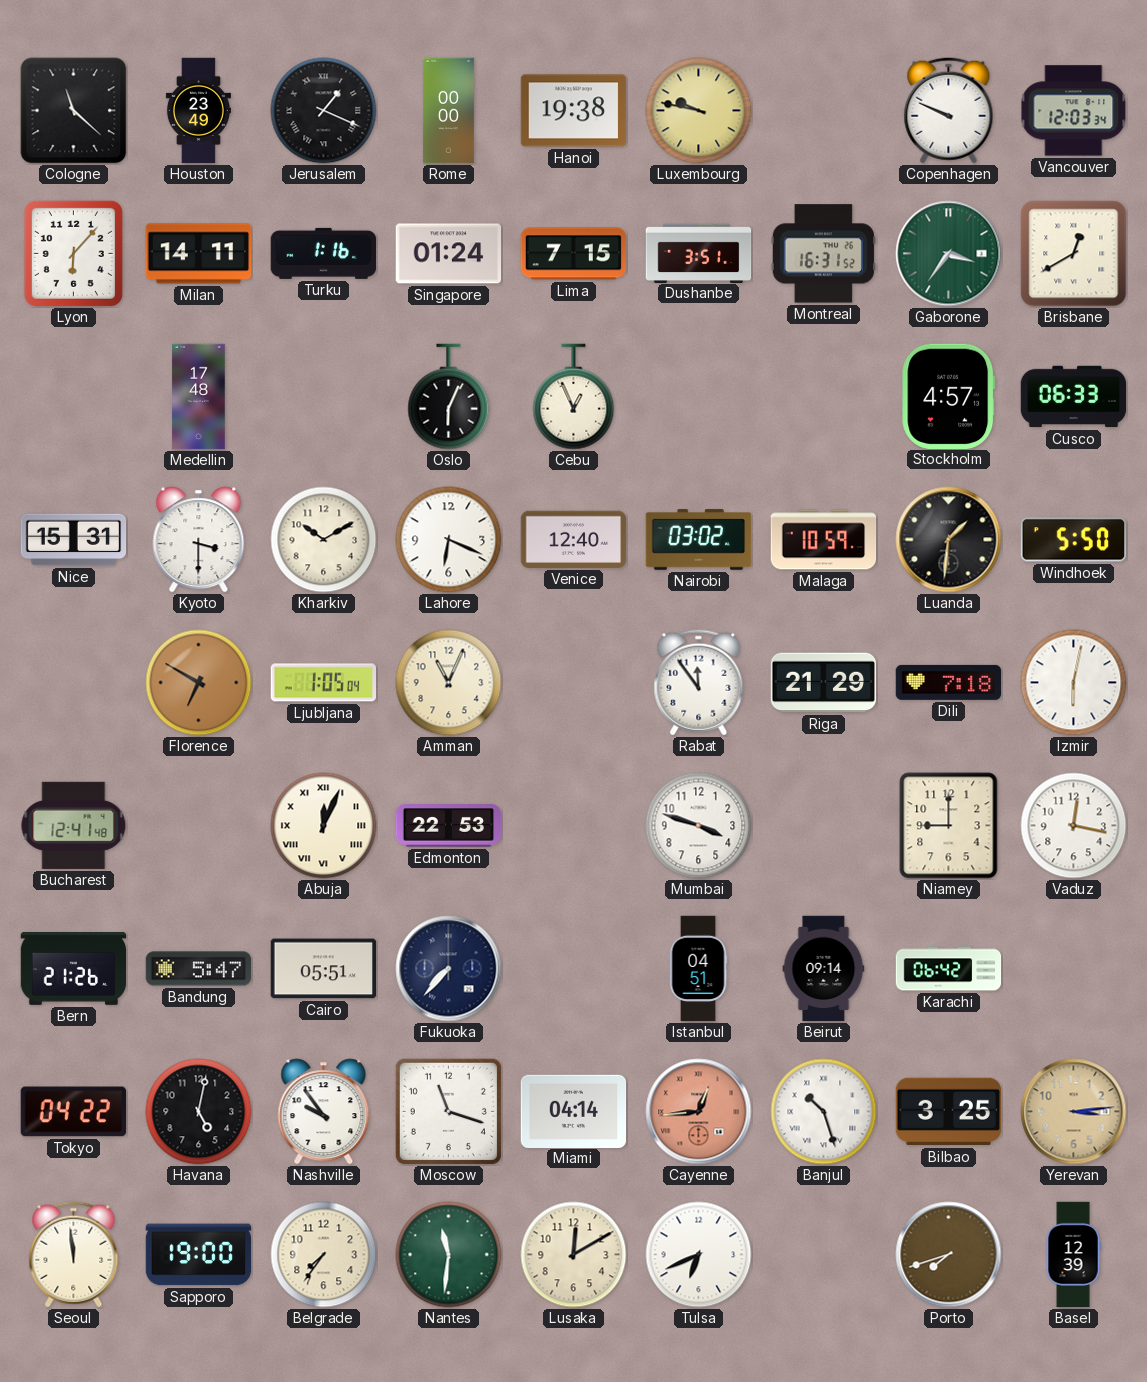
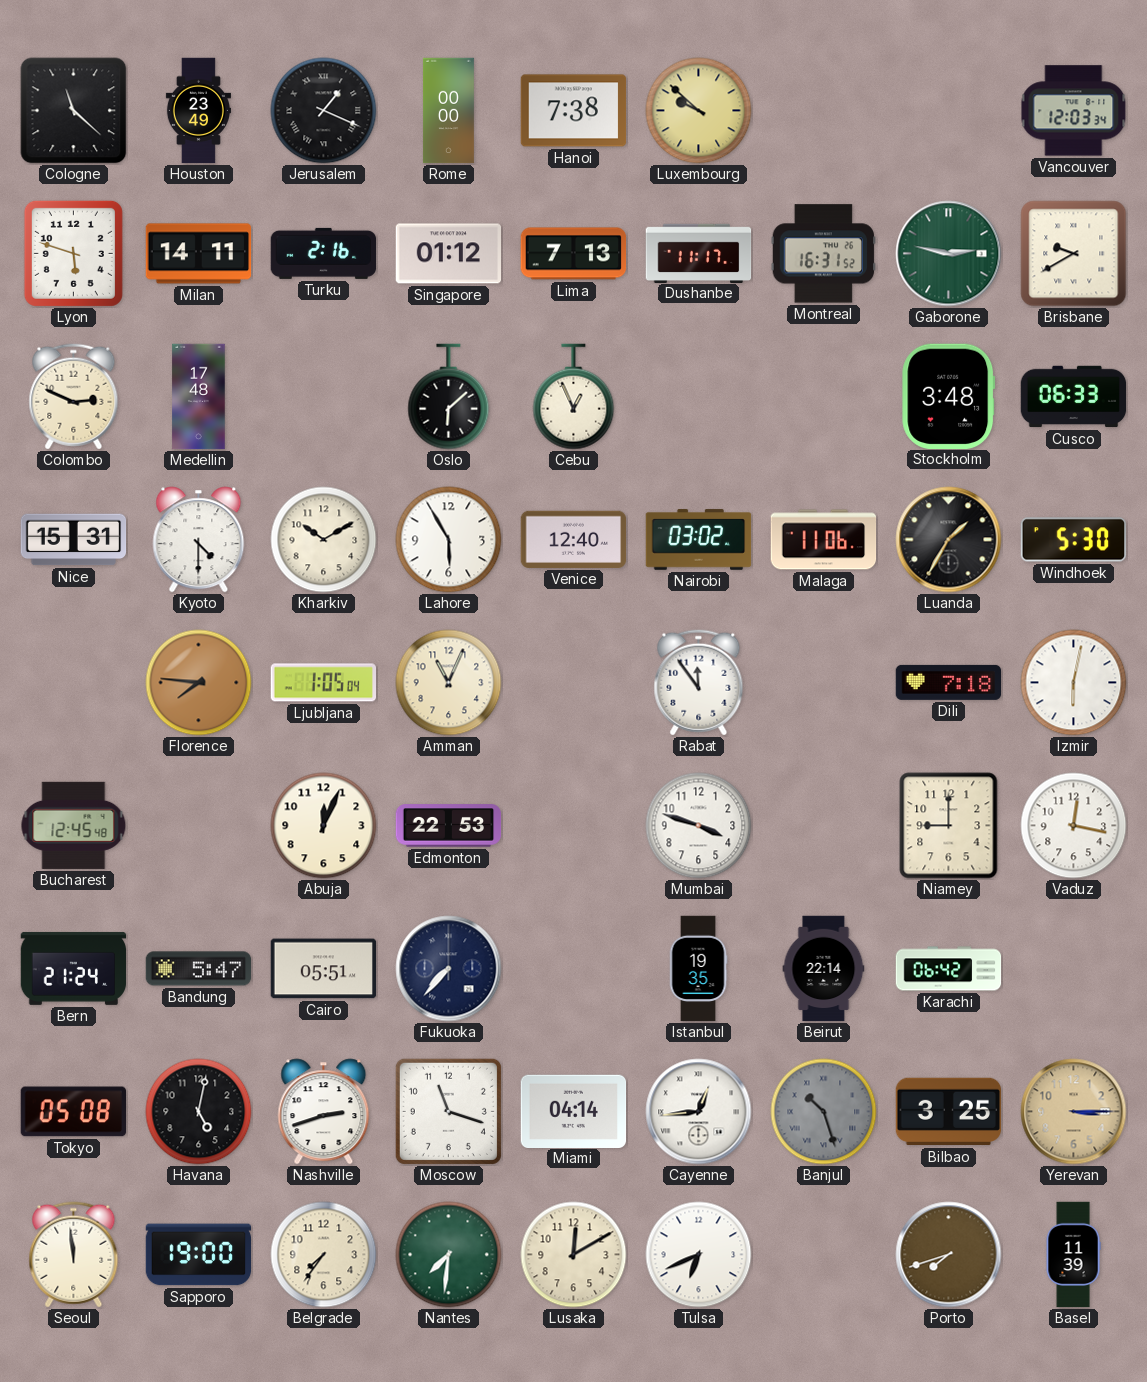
Hanoi: 19:38 -> 7:38
Luxembourg: 9:47 -> 9:52
Copenhagen: 9:49 -> none
Lyon: 6:07 -> 5:48
Turku: 1:16 -> 2:16
Singapore: 01:24 -> 01:12
Lima: 7:15 -> 7:13
Dushanbe: 3:51 -> 11:17
Gaborone: 3:36 -> 2:47
Brisbane: 12:40 -> 9:40
Colombo: none -> 2:49
Oslo: 6:04 -> 6:08
Stockholm: 4:57 -> 3:48
Kyoto: 3:30 -> 4:30
Lahore: 6:19 -> 5:55
Malaga: 10:59 -> 11:06
Luanda: 1:31 -> 1:35
Windhoek: 5:50 -> 5:30
Florence: 6:50 -> 7:46
Riga: 21:29 -> none
Bucharest: 12:41 -> 12:45
Abuja numerals: Roman -> Arabic
Bern: 21:26 -> 21:24
Istanbul: 04:51 -> 19:35
Beirut: 09:14 -> 22:14
Tokyo: 04:22 -> 05:08
Nashville: 9:54 -> 2:42
Cayenne dial: salmon -> white
Banjul dial: white -> grey
Yerevan: 3:14 -> 3:15
Nantes: 11:31 -> 7:31
Basel: 12:39 -> 11:39
